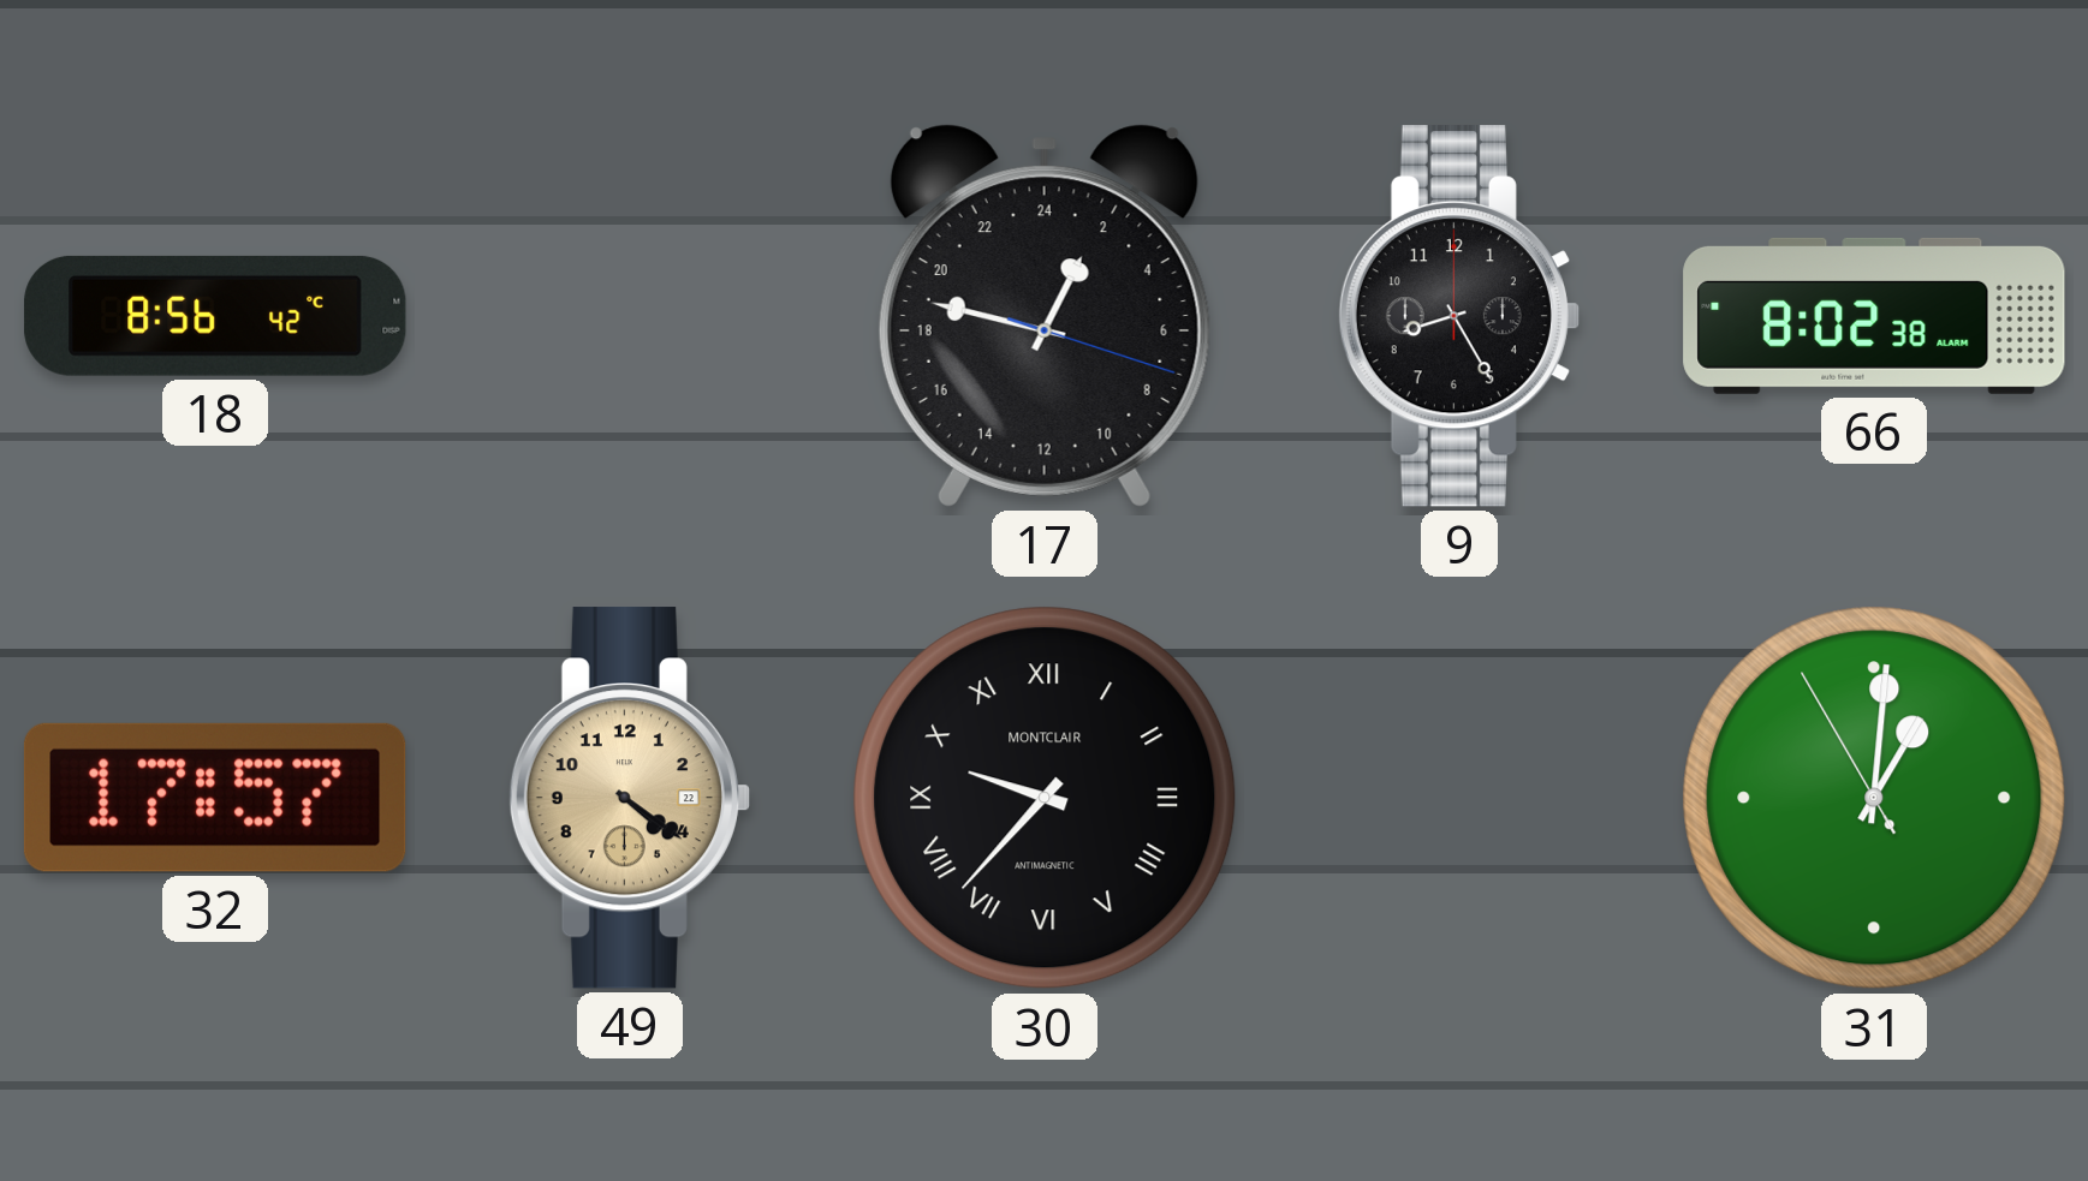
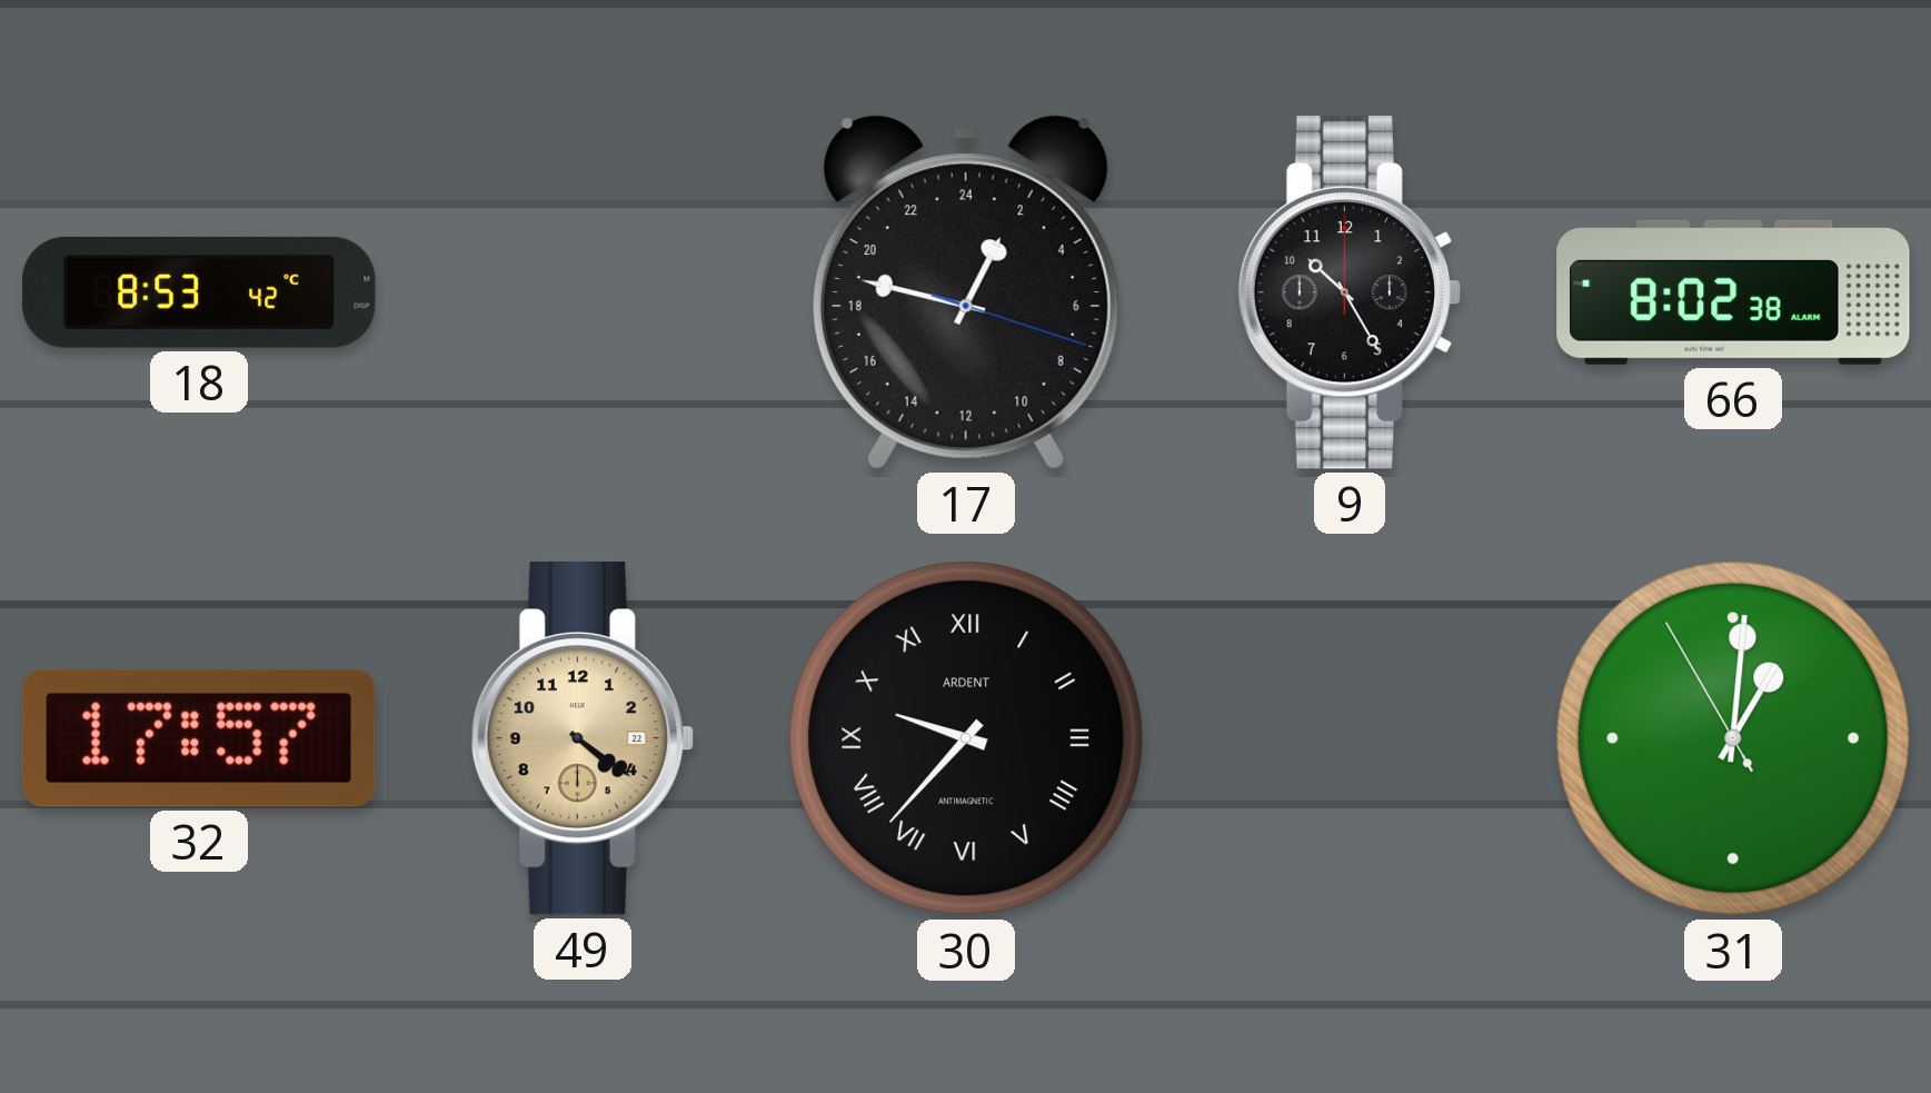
18: 8:56 -> 8:53
9: 8:25 -> 10:25
30 brand: MONTCLAIR -> ARDENT
